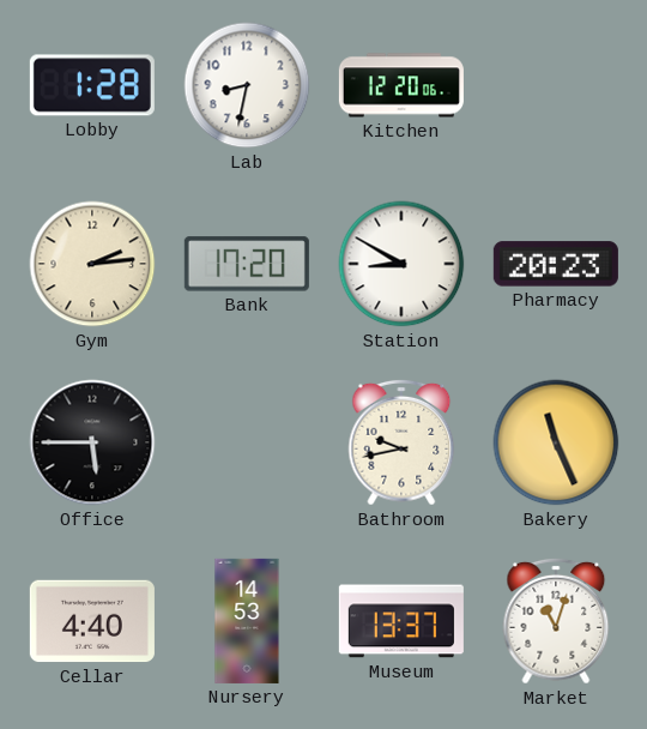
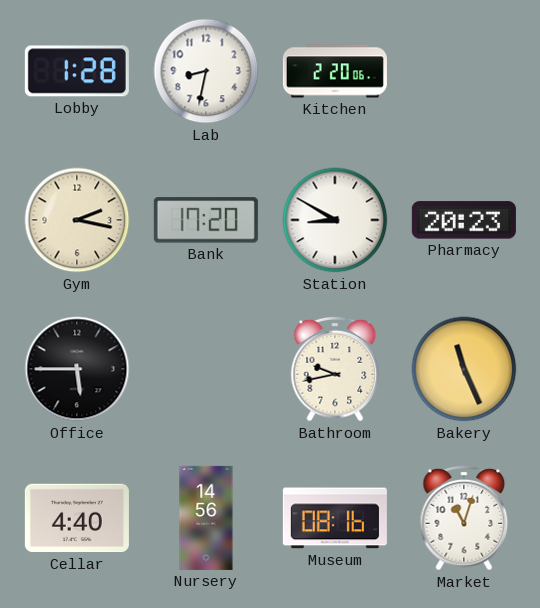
Kitchen: 12:20 -> 2:20
Gym: 2:14 -> 2:17
Nursery: 14:53 -> 14:56
Museum: 13:37 -> 08:16
